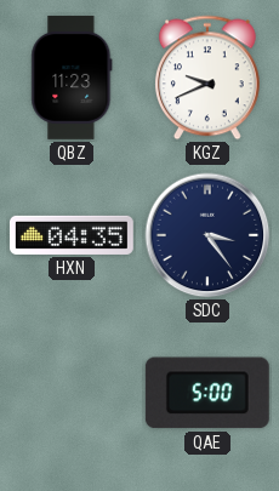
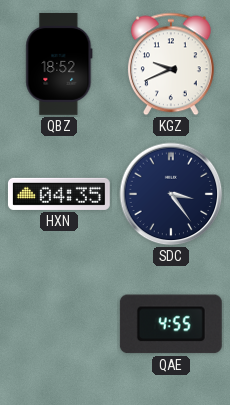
QBZ: 11:23 -> 18:52
QAE: 5:00 -> 4:55
